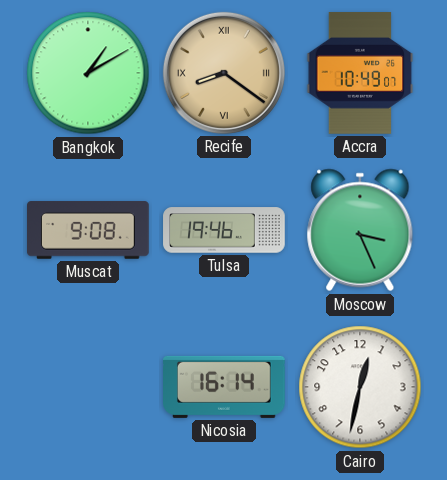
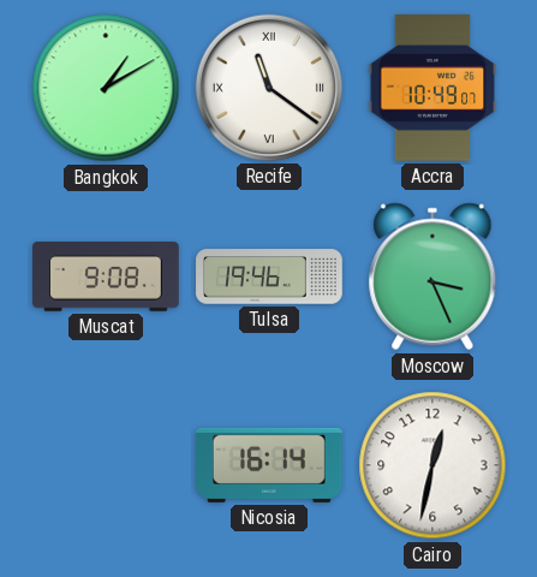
Recife: 8:21 -> 11:21
Recife dial: champagne -> white
